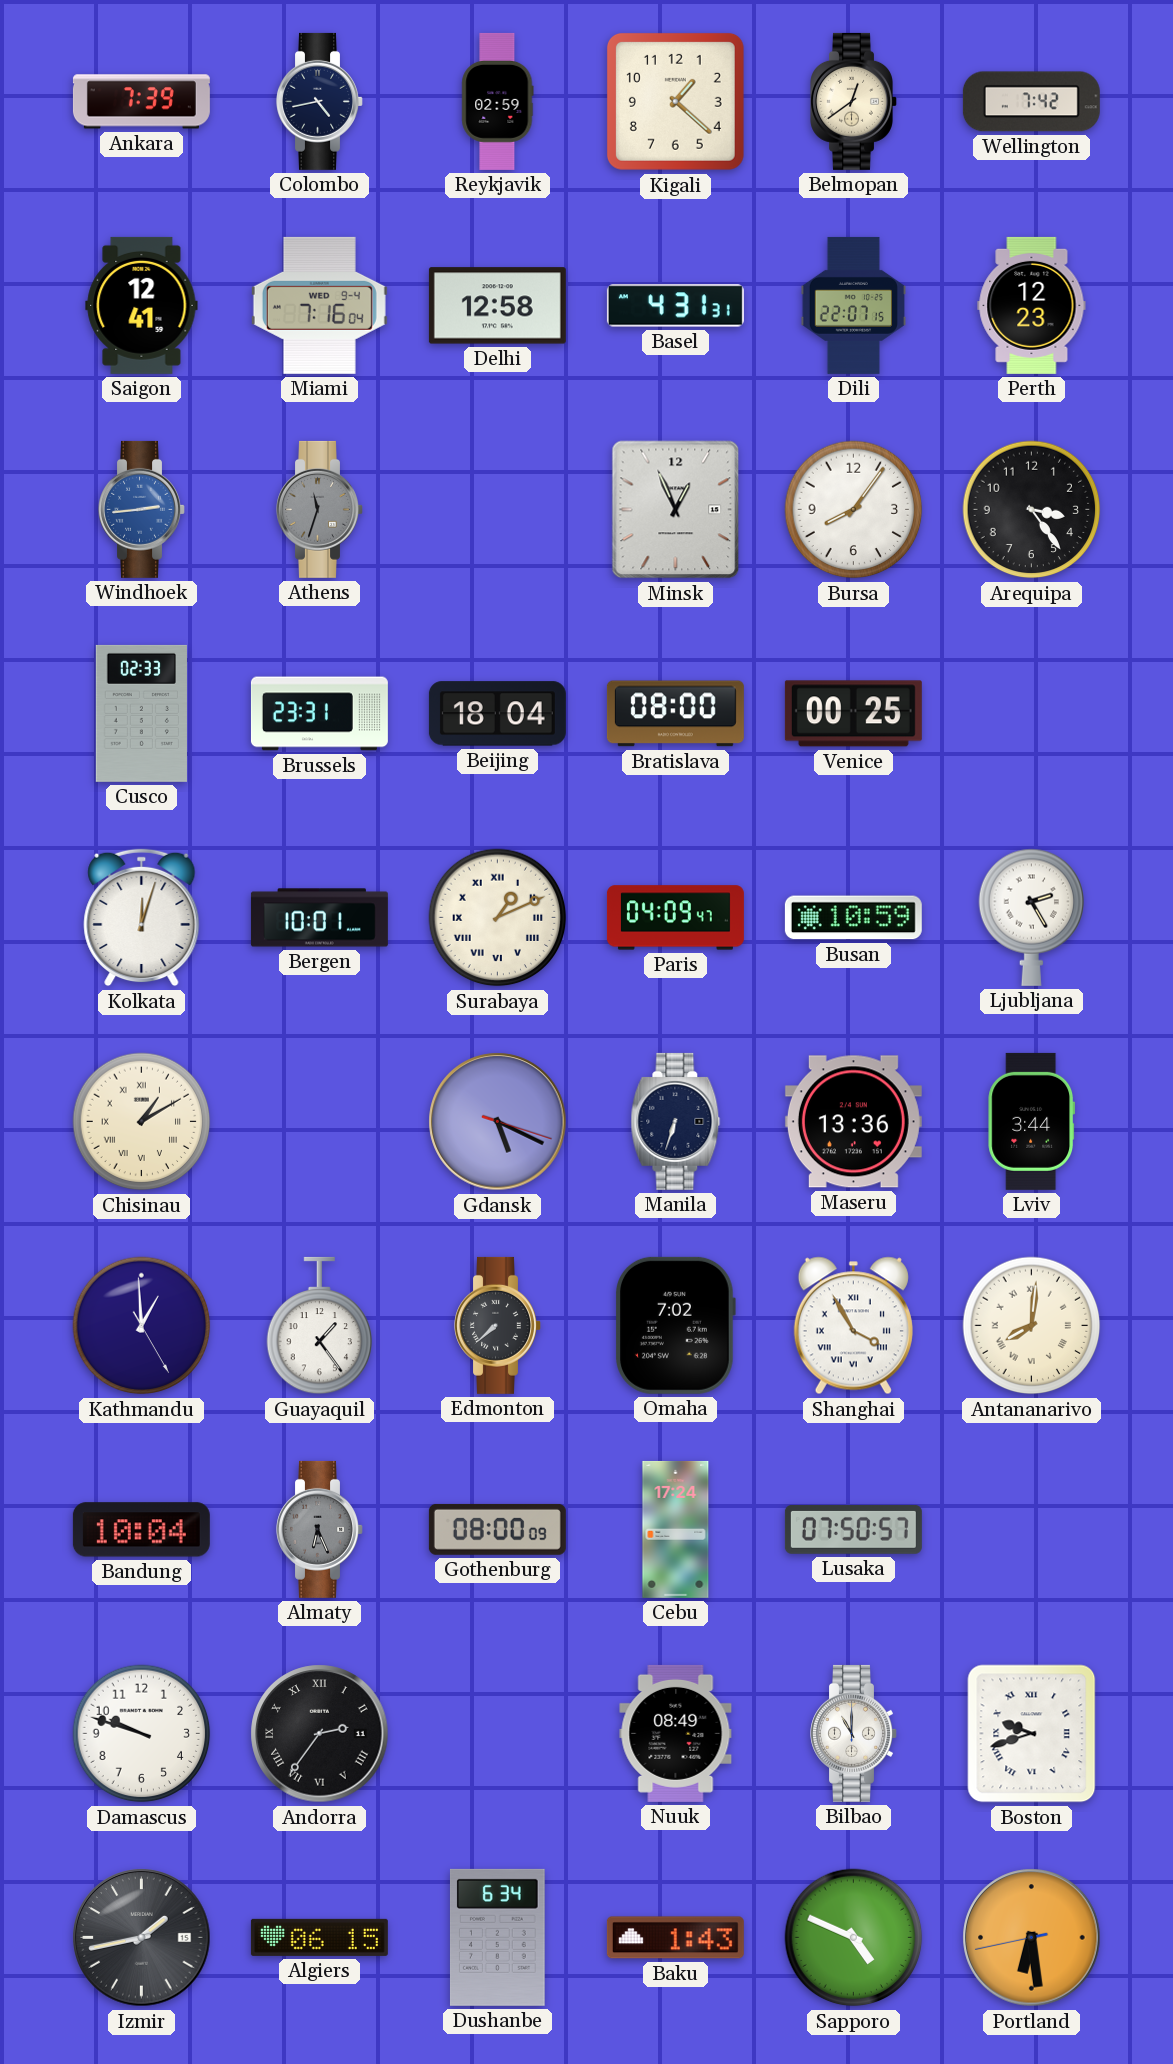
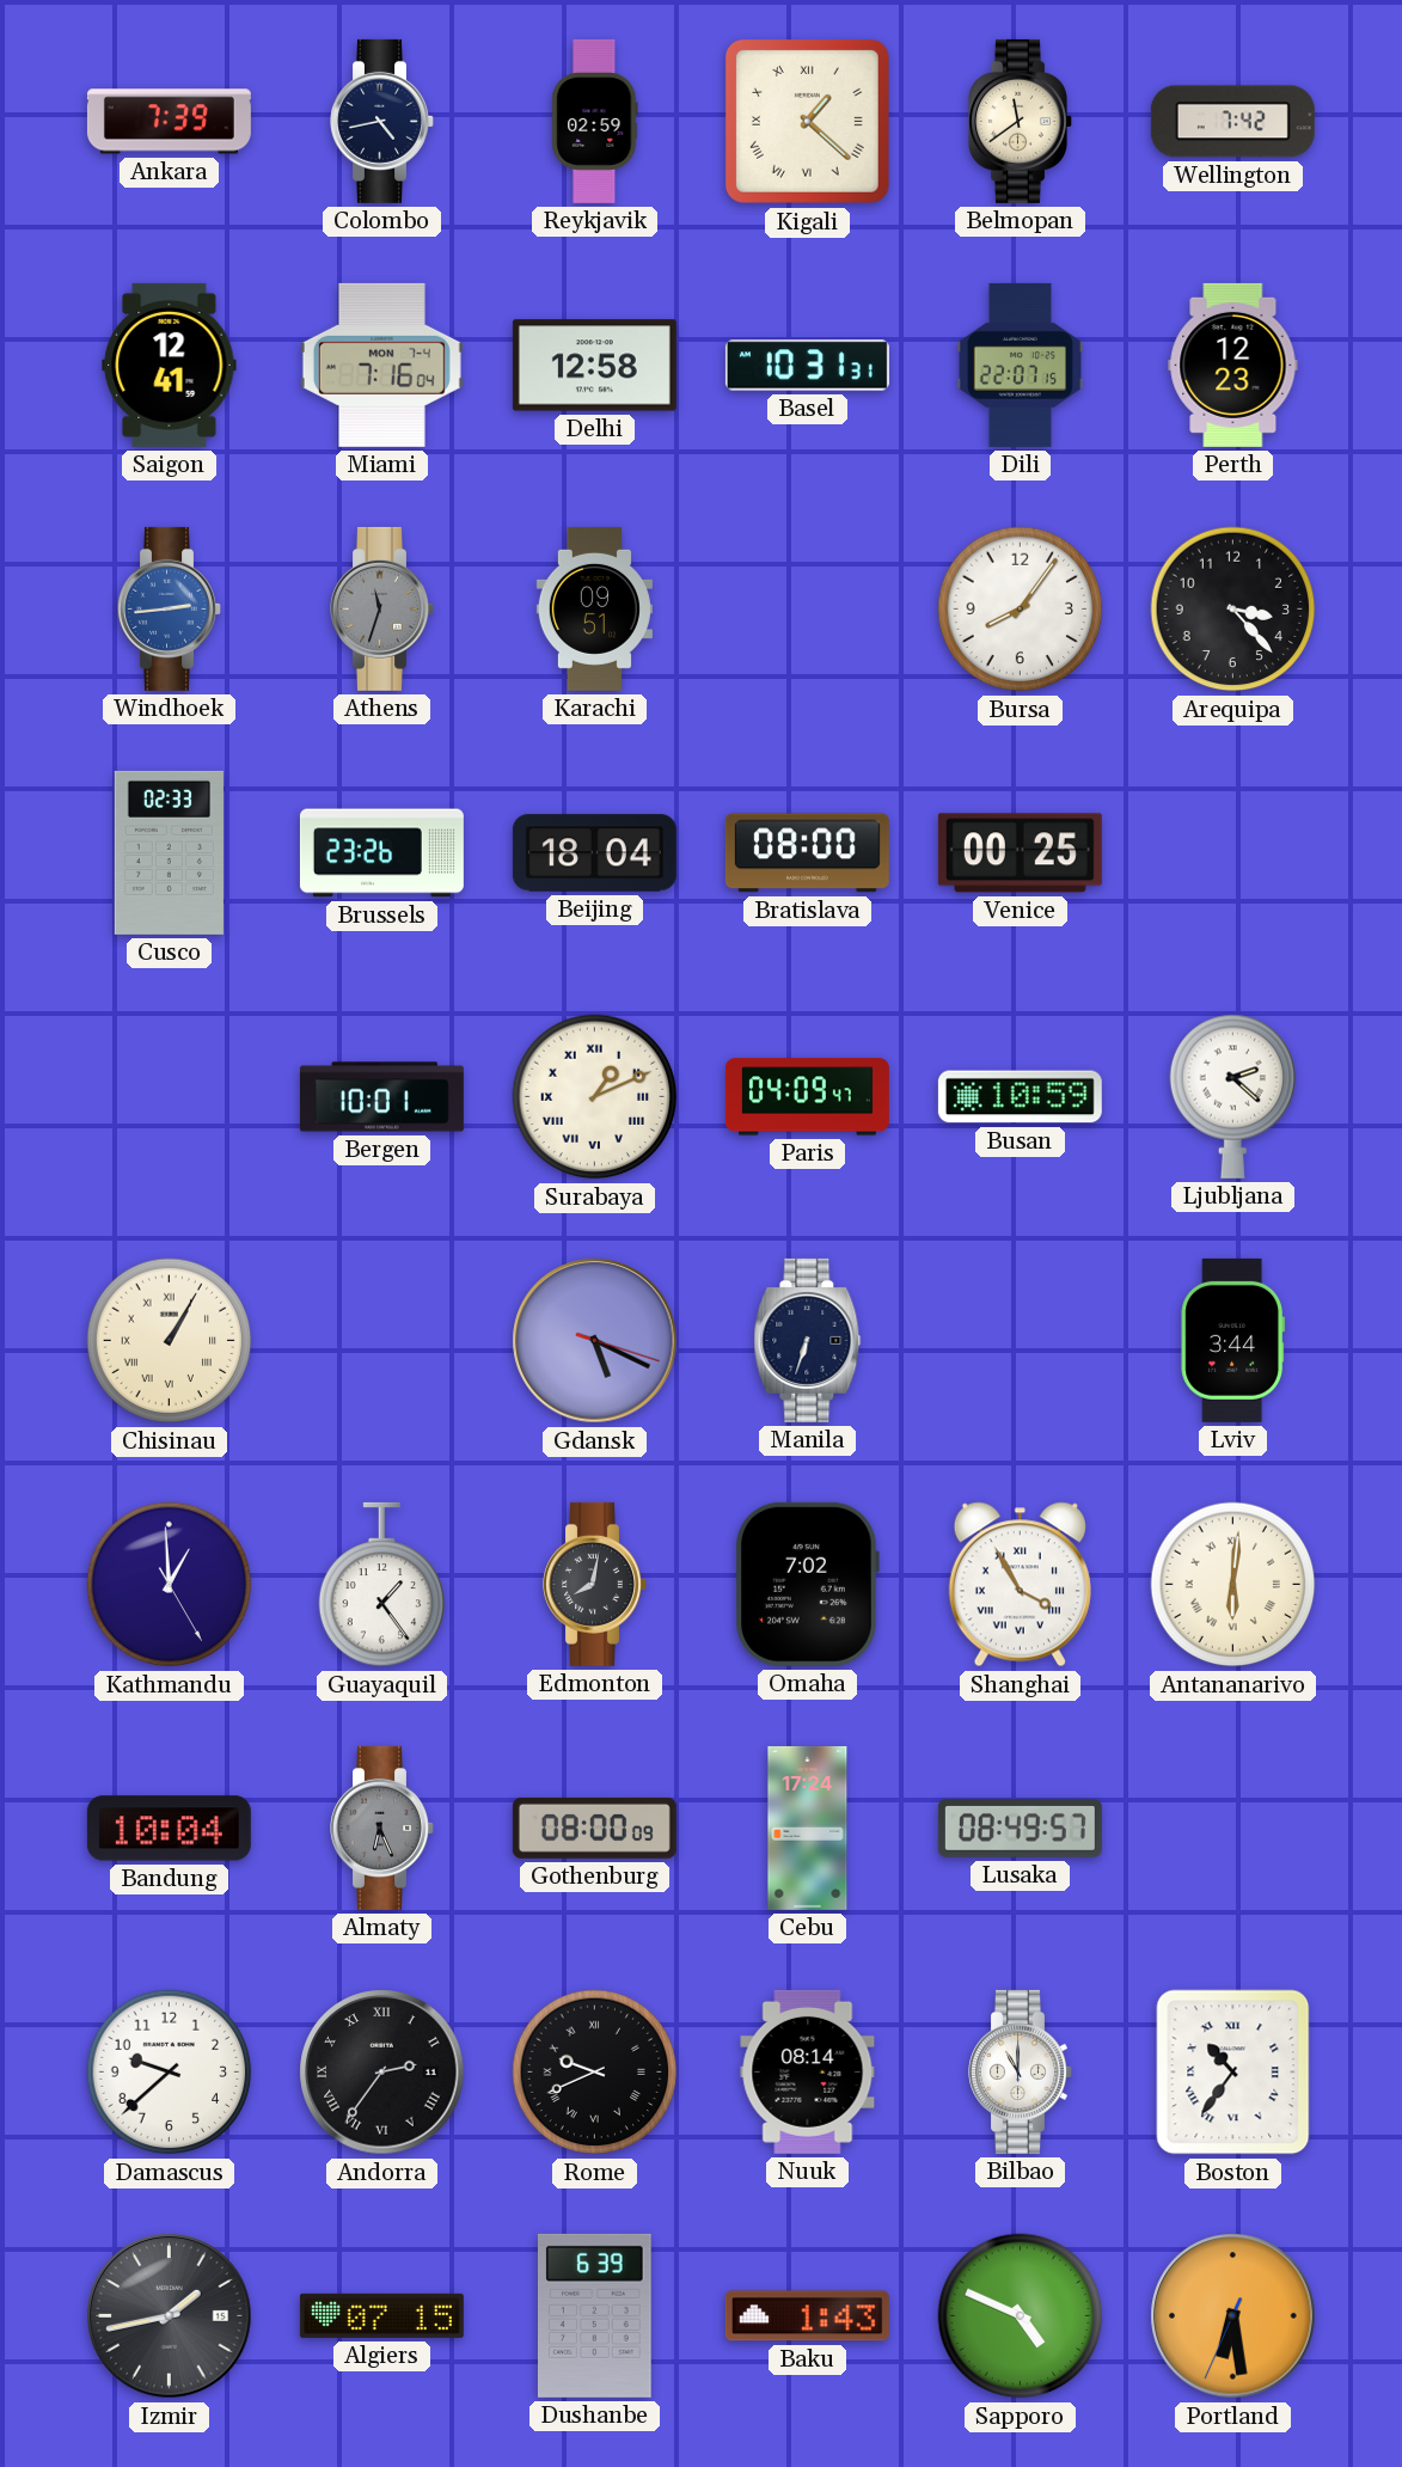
Kigali numerals: Arabic -> Roman
Belmopan: 12:39 -> 11:39
Miami date: WED 9-4 -> MON 7-4
Basel: 4:31 -> 10:31
Karachi: none -> 09:51
Minsk: 12:56 -> none
Arequipa: 3:24 -> 3:23
Brussels: 23:31 -> 23:26
Kolkata: 12:03 -> none
Ljubljana: 2:25 -> 2:22
Chisinau: 1:10 -> 1:05
Maseru: 13:36 -> none
Edmonton: 7:38 -> 8:02
Antananarivo: 8:01 -> 6:01
Lusaka: 07:50 -> 08:49
Damascus: 9:48 -> 9:38
Rome: none -> 9:41
Nuuk: 08:49 -> 08:14
Boston: 9:42 -> 10:36
Algiers: 06:15 -> 07:15
Dushanbe: 6:34 -> 6:39
Portland: 6:28:43 -> 6:28:34
